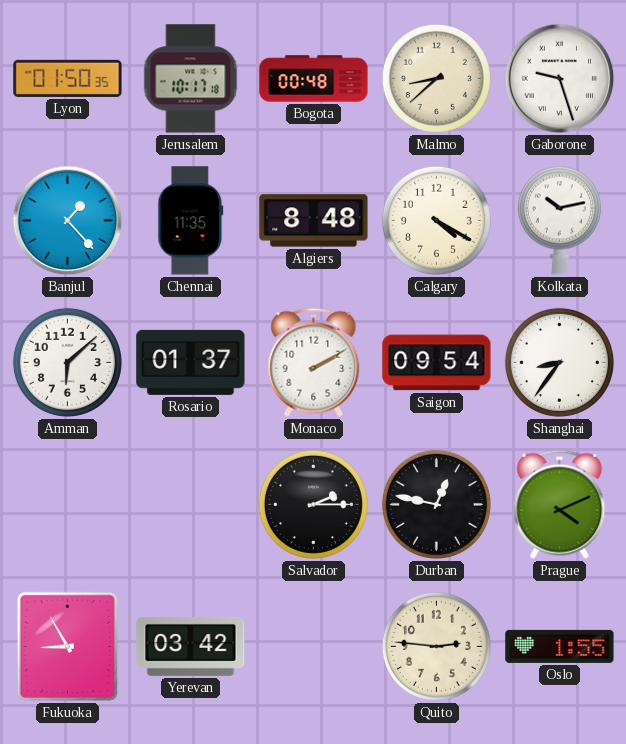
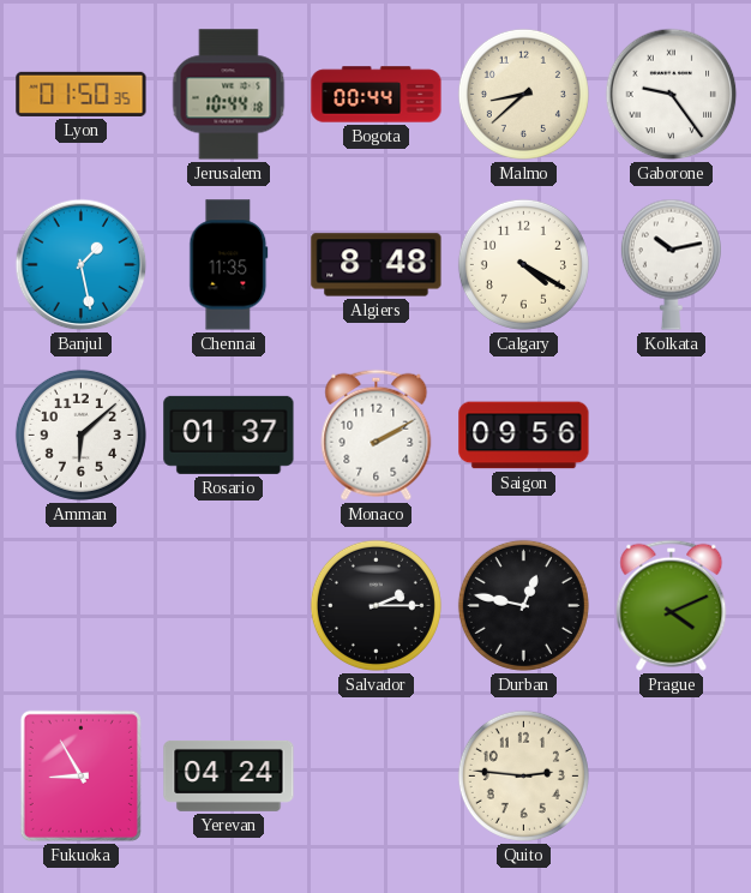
Jerusalem: 10:17 -> 10:44
Bogota: 00:48 -> 00:44
Gaborone: 9:27 -> 9:24
Banjul: 1:23 -> 1:28
Saigon: 09:54 -> 09:56
Shanghai: 8:36 -> none
Yerevan: 03:42 -> 04:24
Oslo: 1:55 -> none
